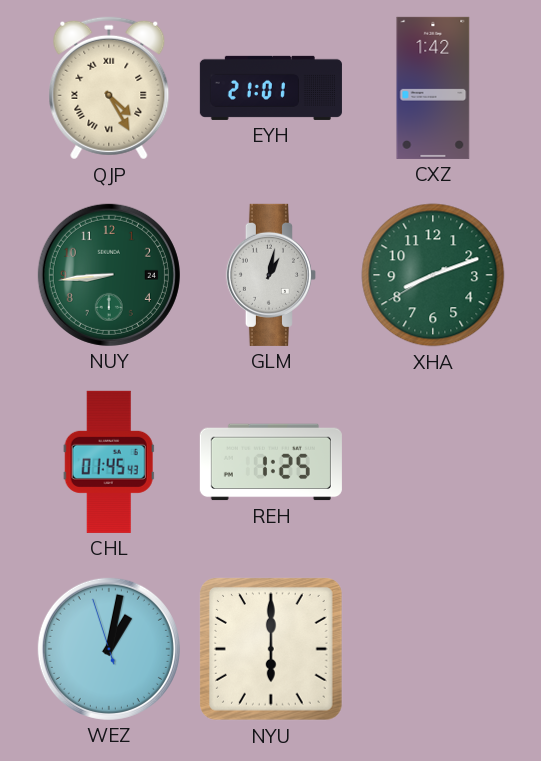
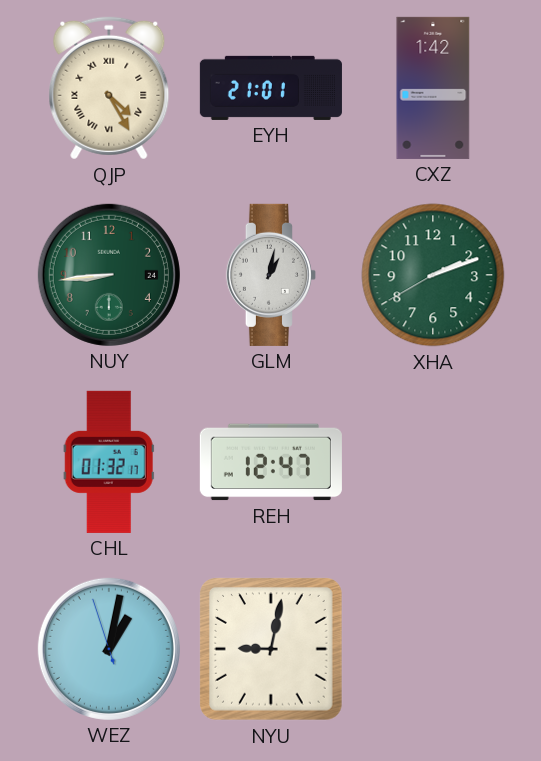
XHA: 8:11 -> 2:11
CHL: 01:45 -> 01:32
REH: 1:25 -> 12:47
NYU: 6:00 -> 9:02
